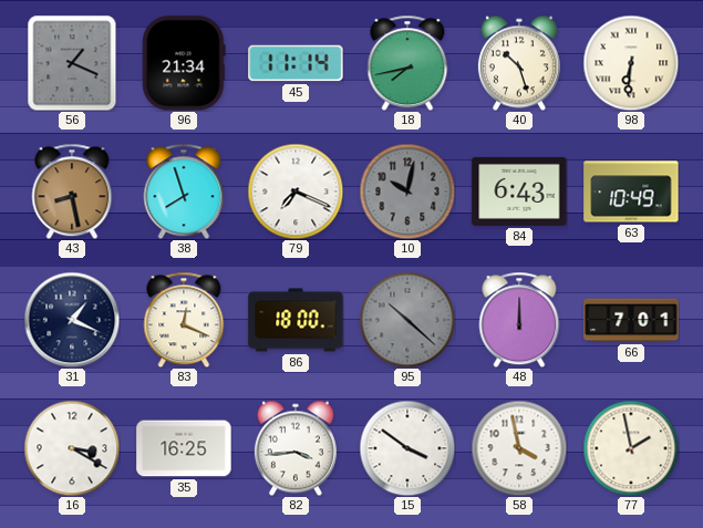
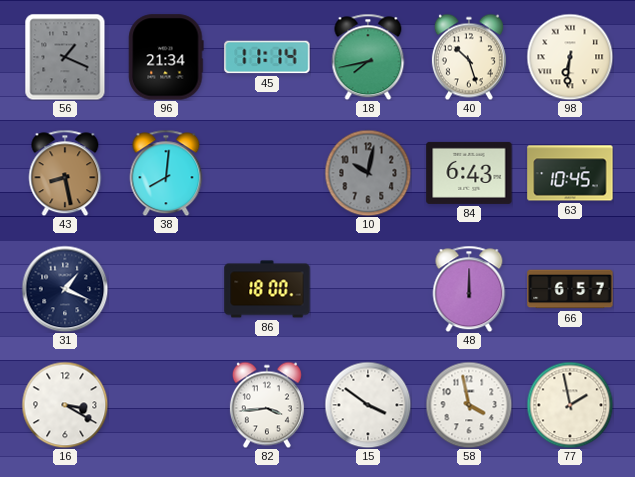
38: 7:57 -> 8:01
79: 7:19 -> none
63: 10:49 -> 10:45
83: 12:19 -> none
95: 10:22 -> none
66: 7:01 -> 6:57
35: 16:25 -> none
